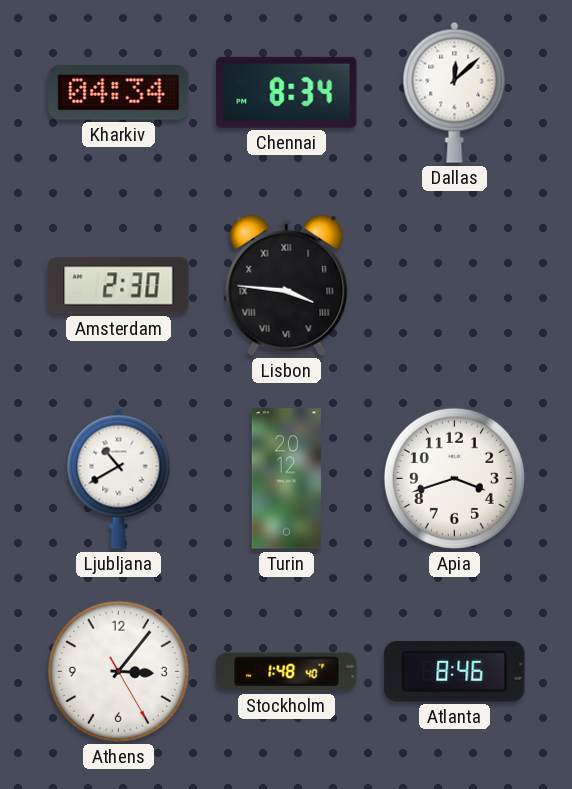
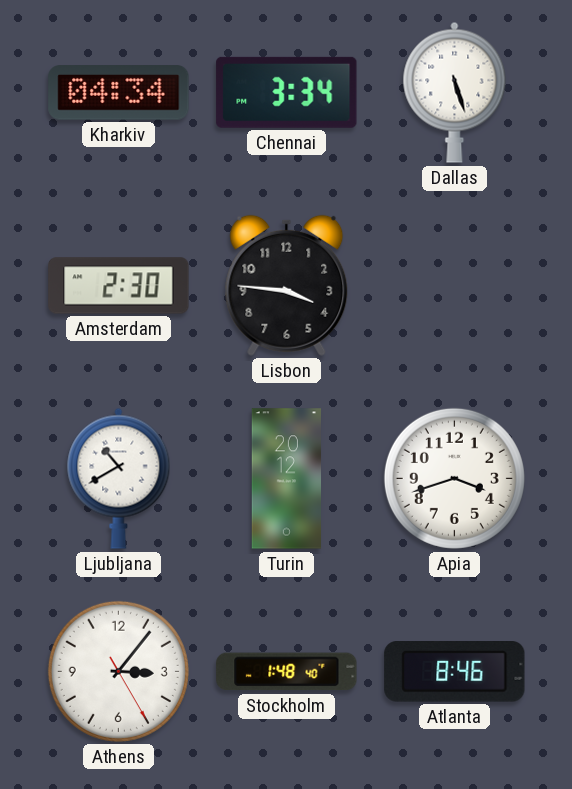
Chennai: 8:34 -> 3:34
Dallas: 12:08 -> 5:27
Lisbon numerals: Roman -> Arabic
